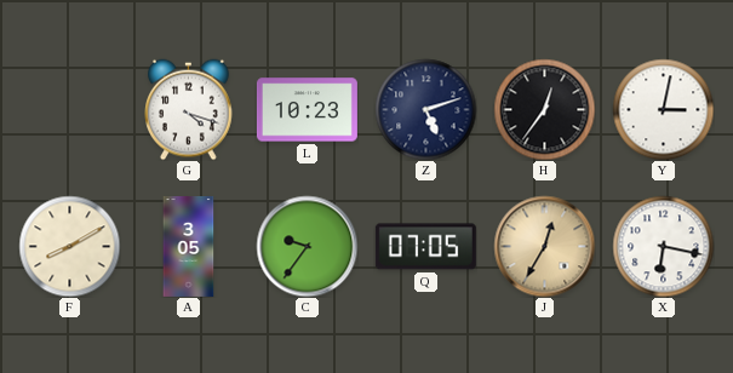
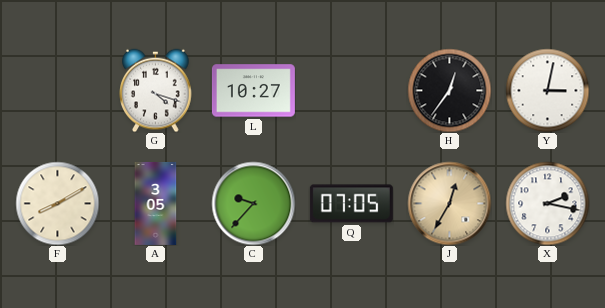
L: 10:23 -> 10:27
Z: 5:12 -> none
C: 9:36 -> 9:37
X: 6:17 -> 2:17
